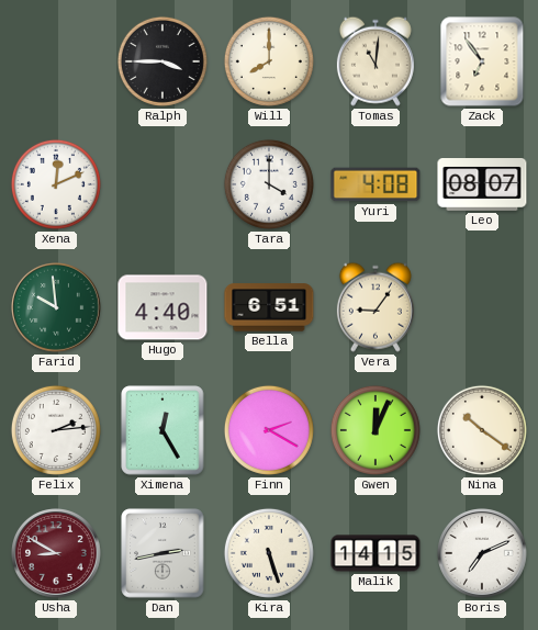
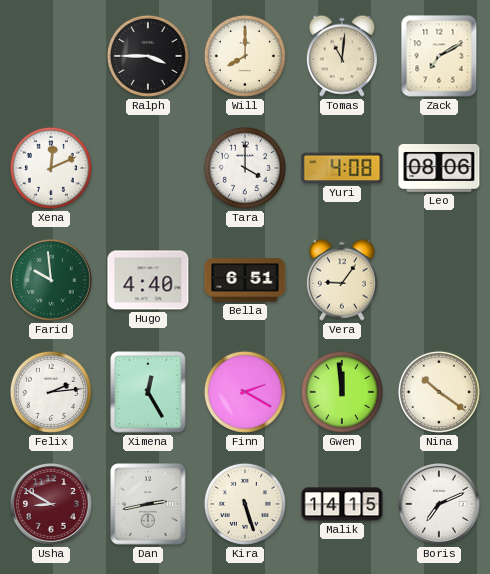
Zack: 6:54 -> 7:10
Leo: 08:07 -> 08:06
Gwen: 12:04 -> 11:59
